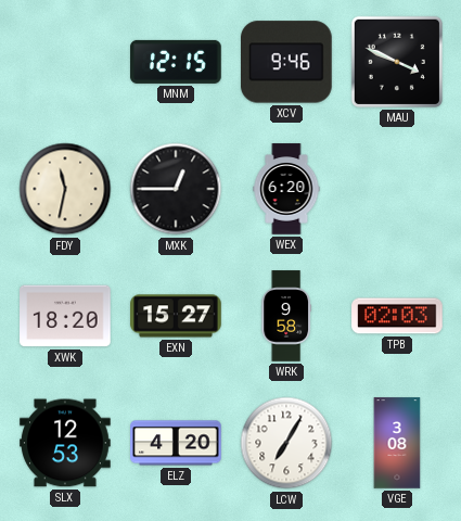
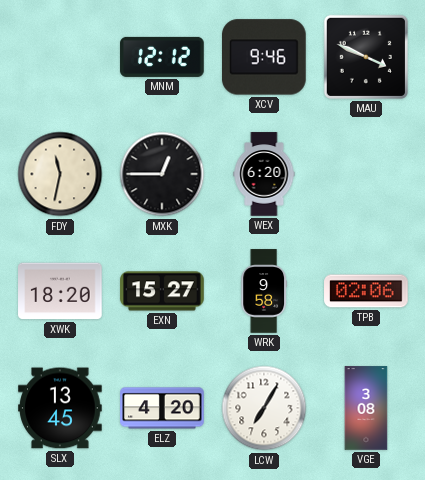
MNM: 12:15 -> 12:12
TPB: 02:03 -> 02:06
SLX: 12:53 -> 13:45
